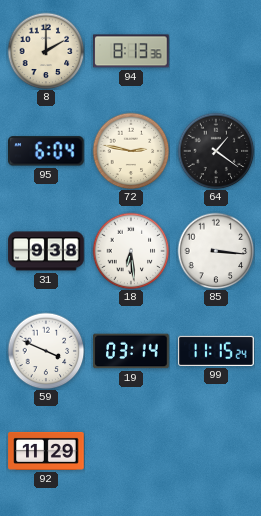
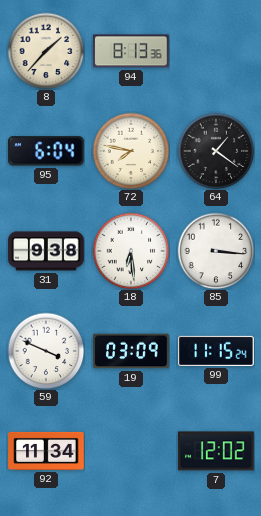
8: 2:00 -> 1:37
72: 2:47 -> 7:47
19: 03:14 -> 03:09
92: 11:29 -> 11:34
7: none -> 12:02
